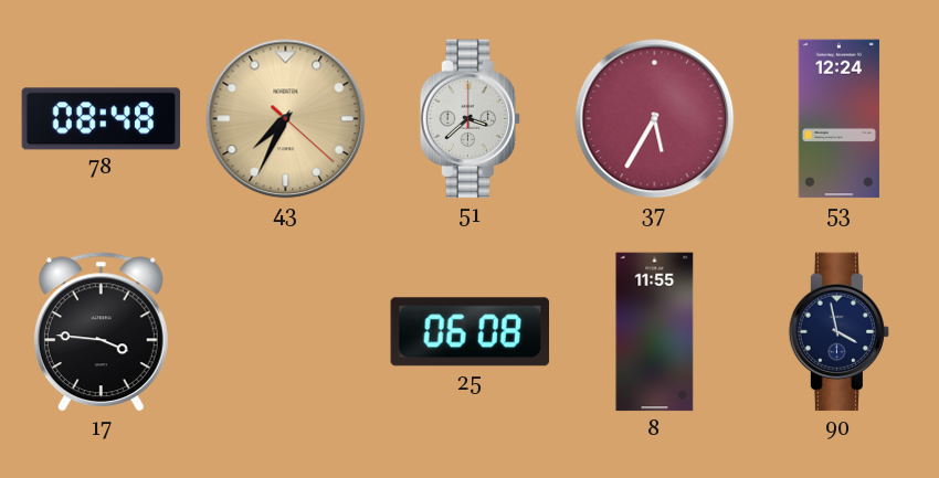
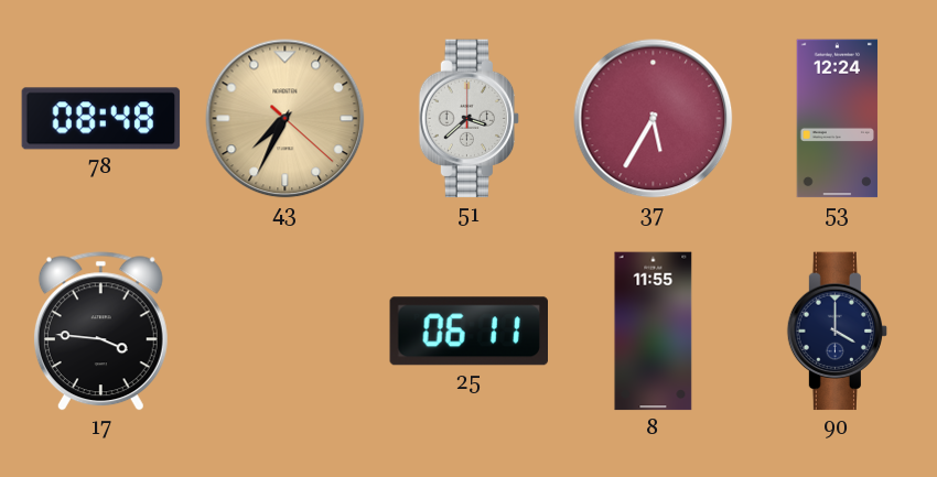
25: 06:08 -> 06:11
90: 3:58 -> 4:00
